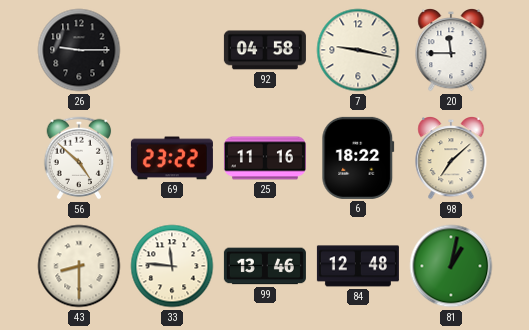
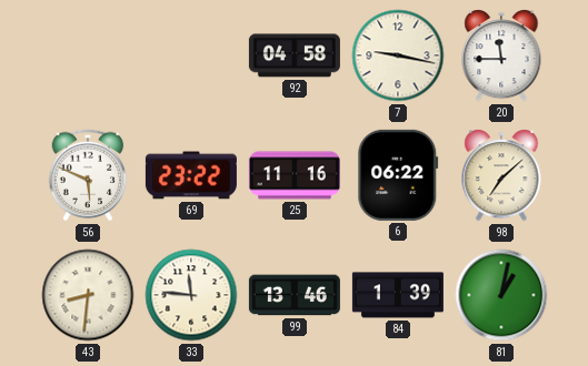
26: 9:15 -> none
56: 4:52 -> 5:49
6: 18:22 -> 06:22
43: 8:30 -> 8:31
84: 12:48 -> 1:39
